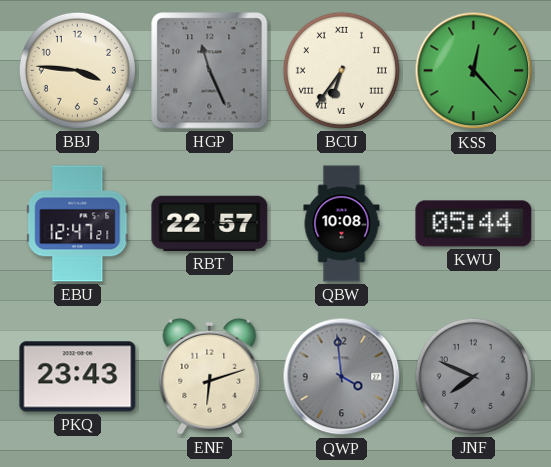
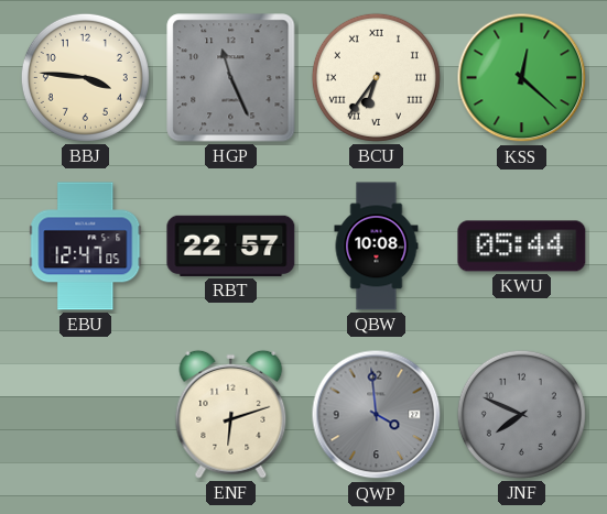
KSS: 12:23 -> 12:22
EBU: 12:47:21 -> 12:47:05
PKQ: 23:43 -> none
